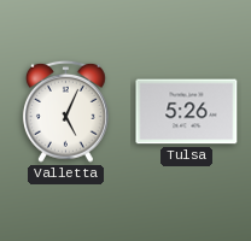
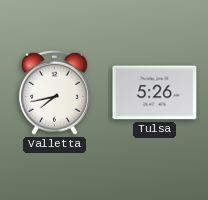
Valletta: 5:04 -> 7:43
